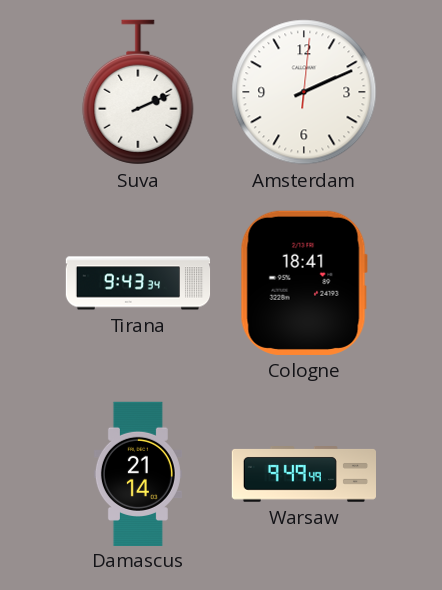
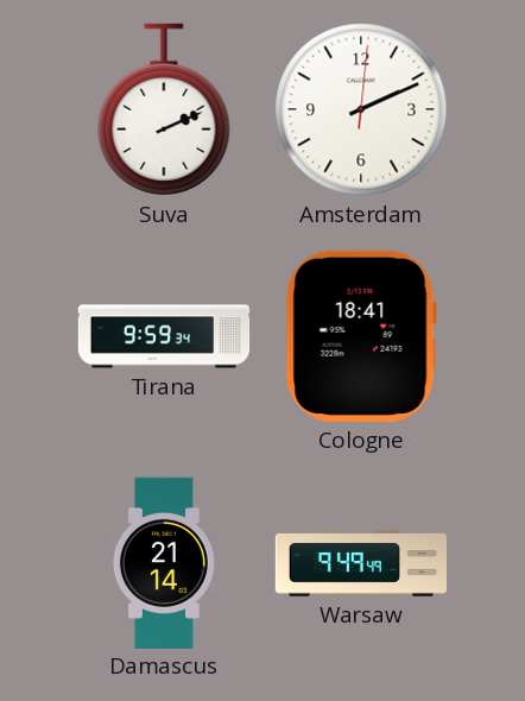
Tirana: 9:43 -> 9:59
